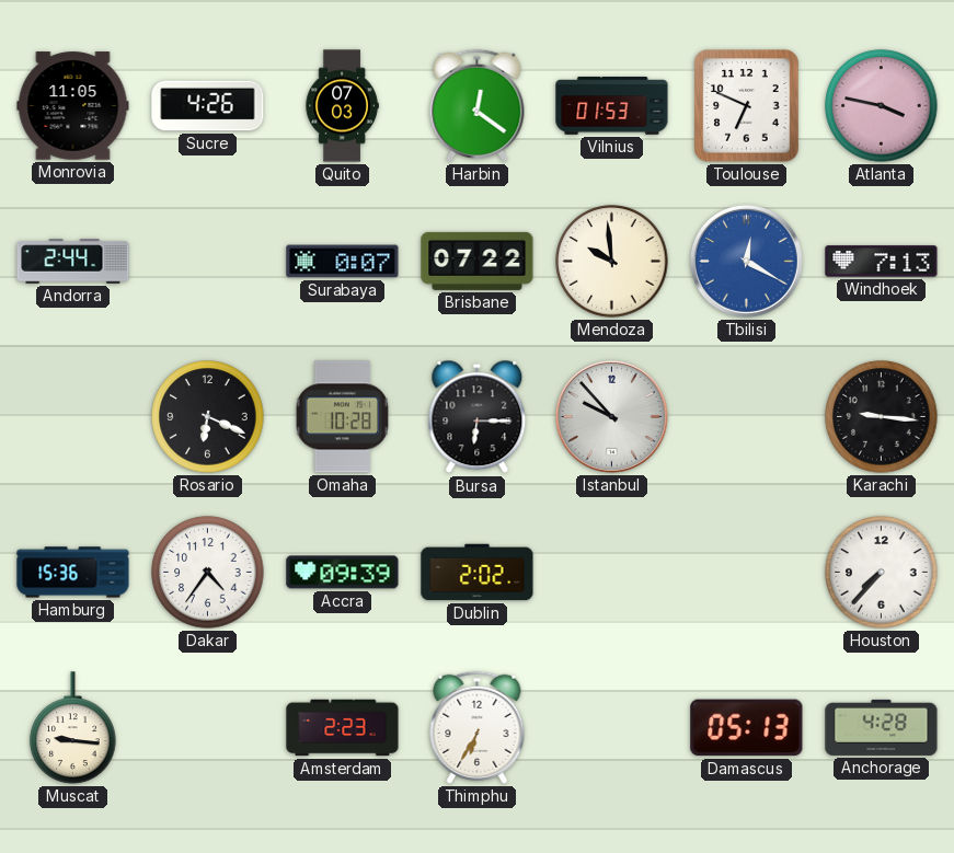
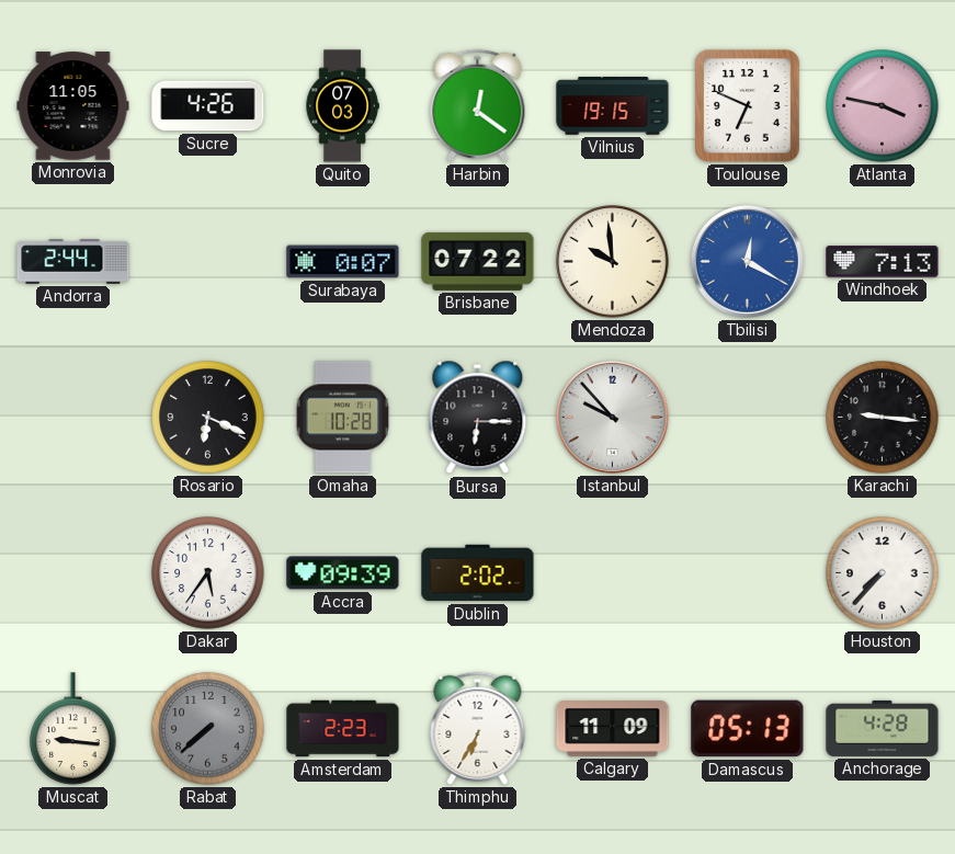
Vilnius: 01:53 -> 19:15
Hamburg: 15:36 -> none
Dakar: 4:36 -> 5:36
Rabat: none -> 7:38
Calgary: none -> 11:09
